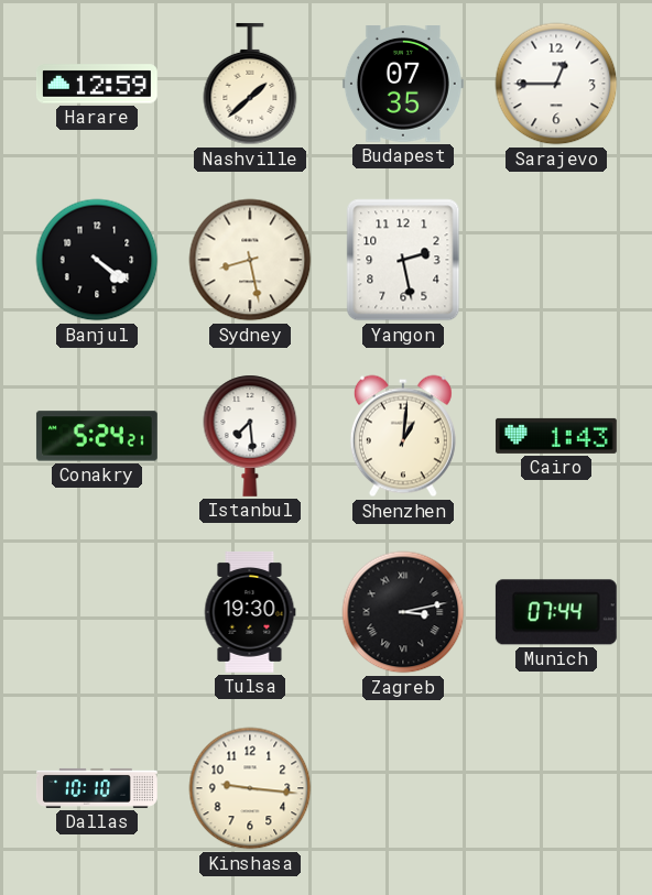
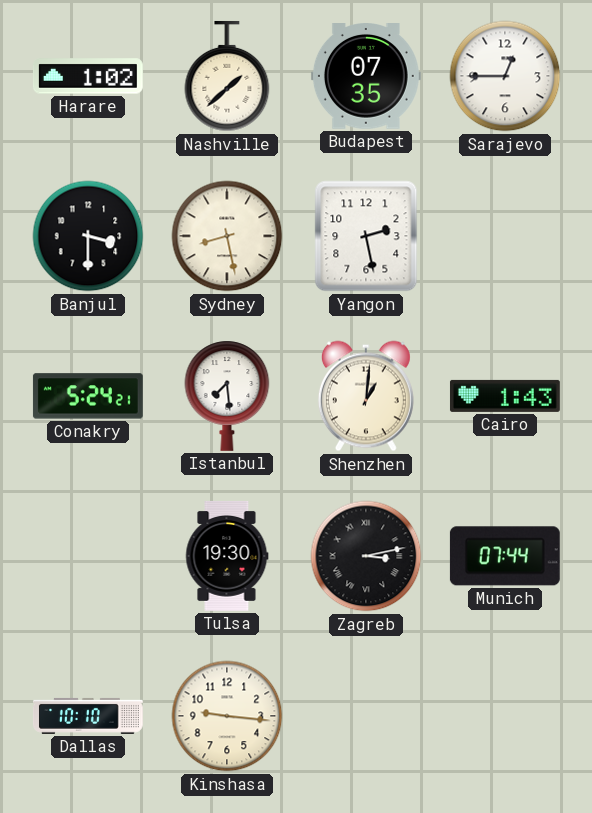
Harare: 12:59 -> 1:02
Banjul: 4:21 -> 3:30
